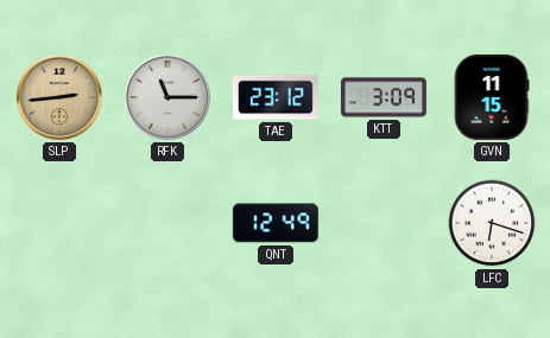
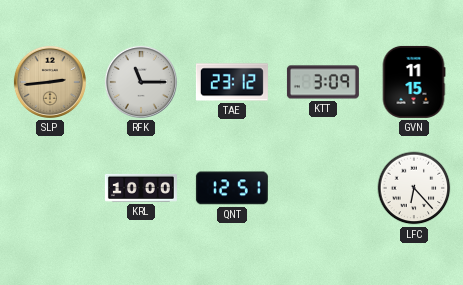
KRL: none -> 10:00
QNT: 12:49 -> 12:51
LFC: 6:18 -> 6:23
